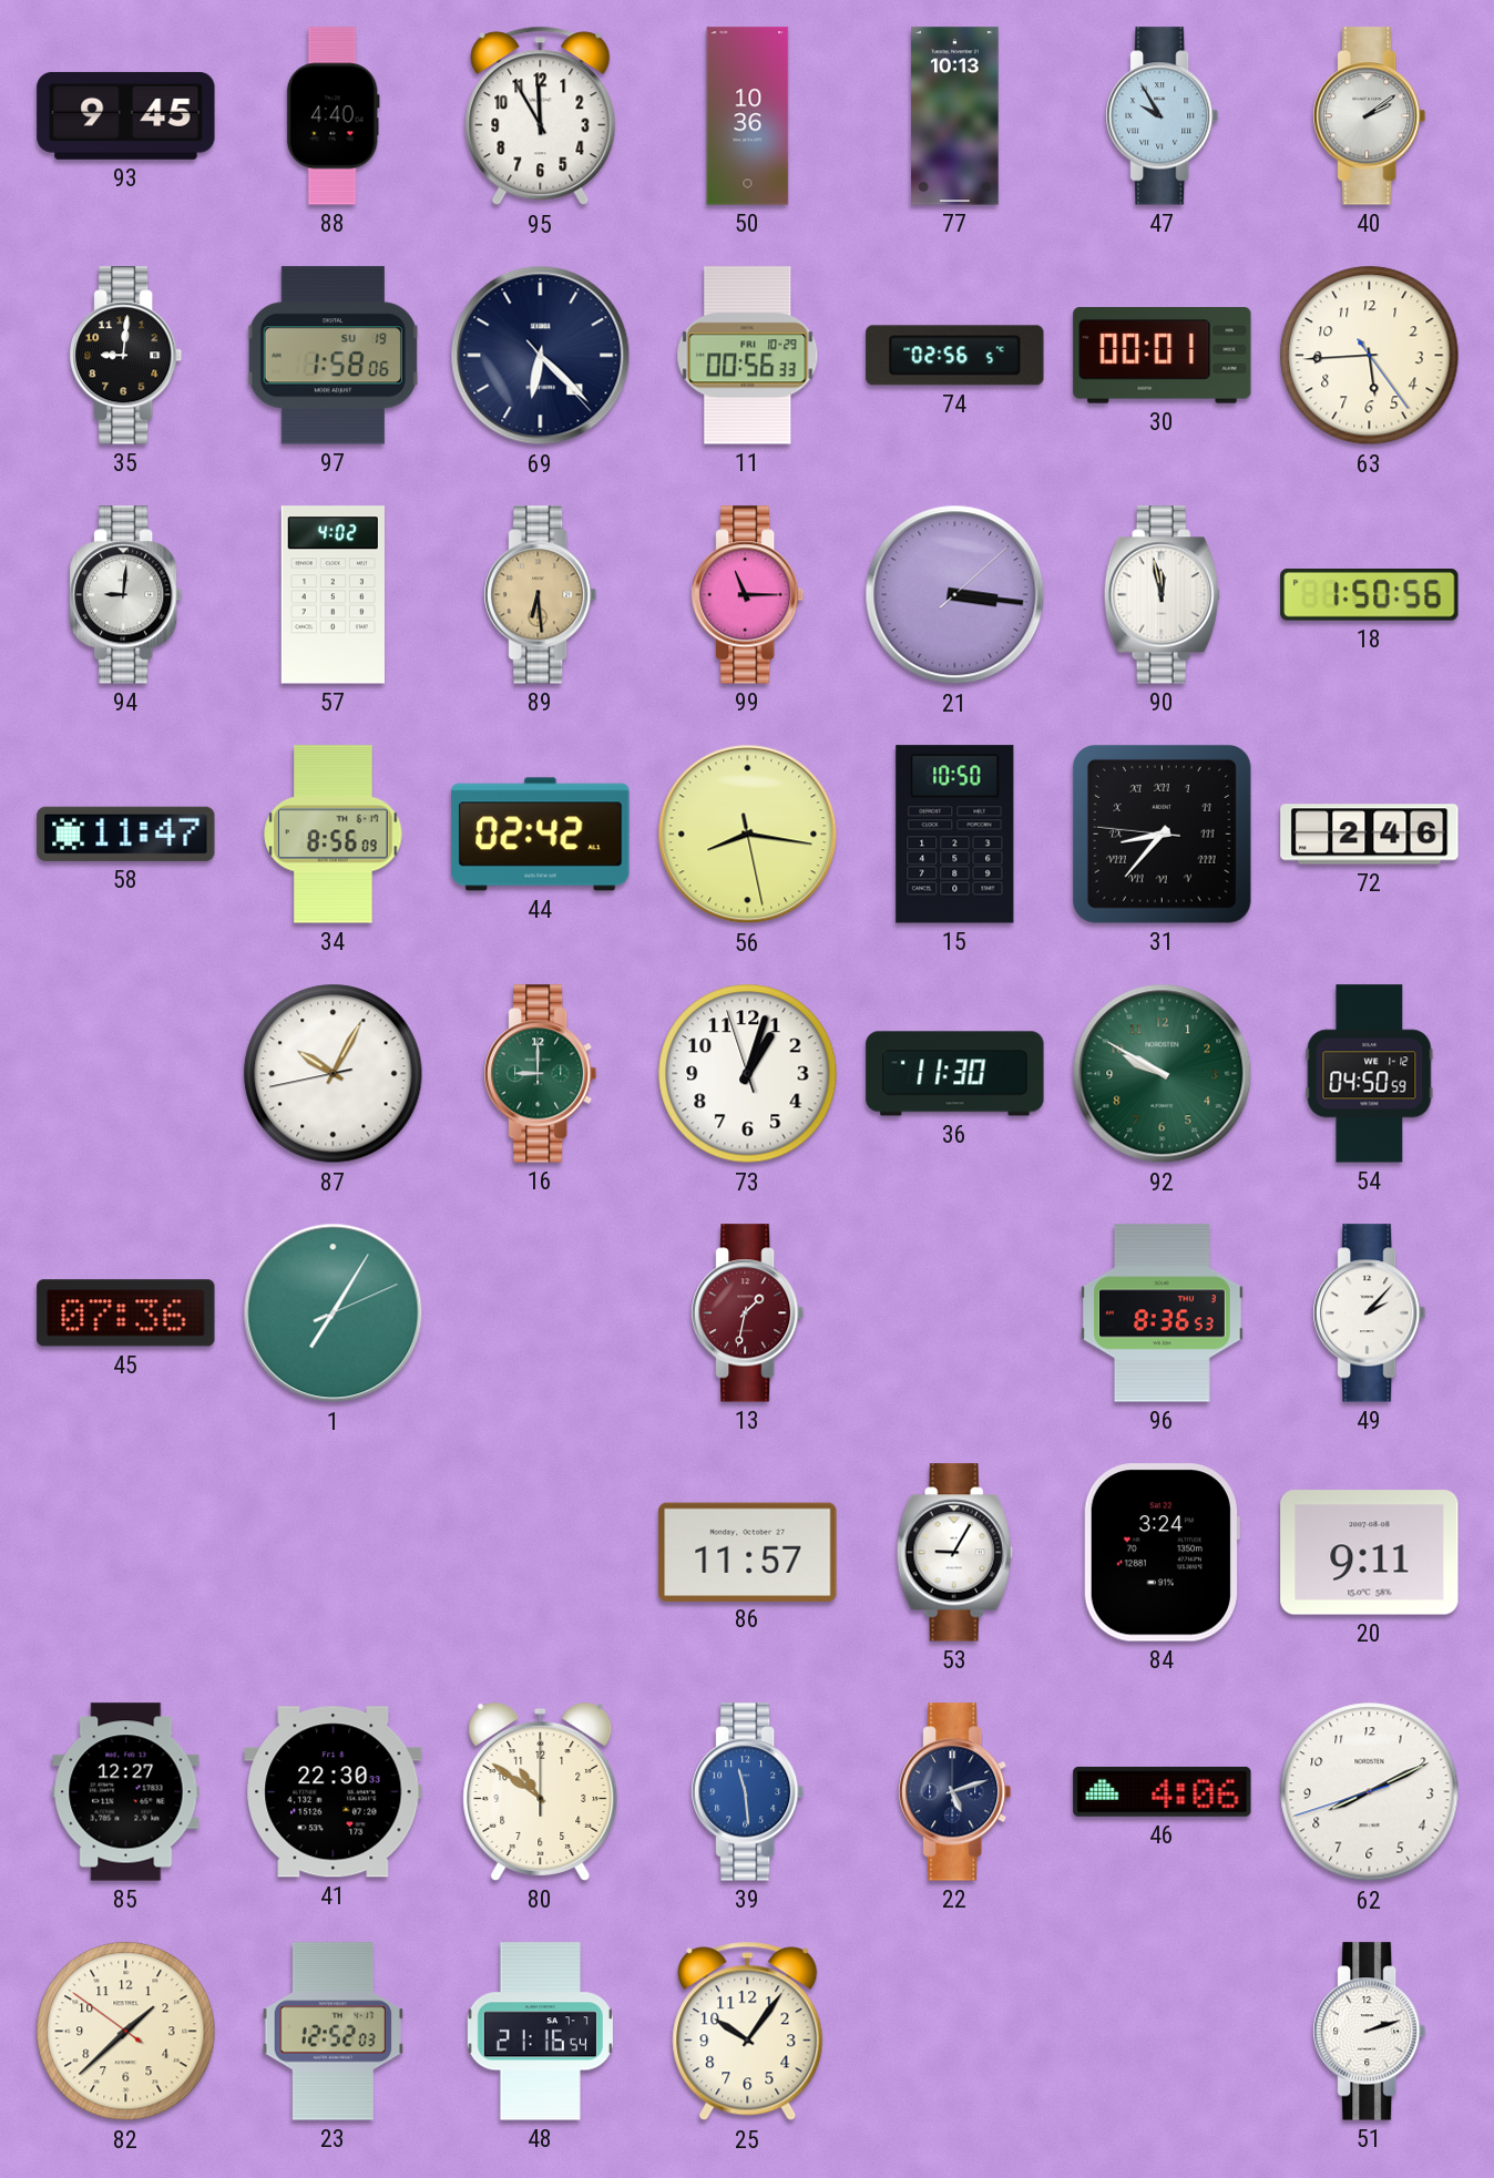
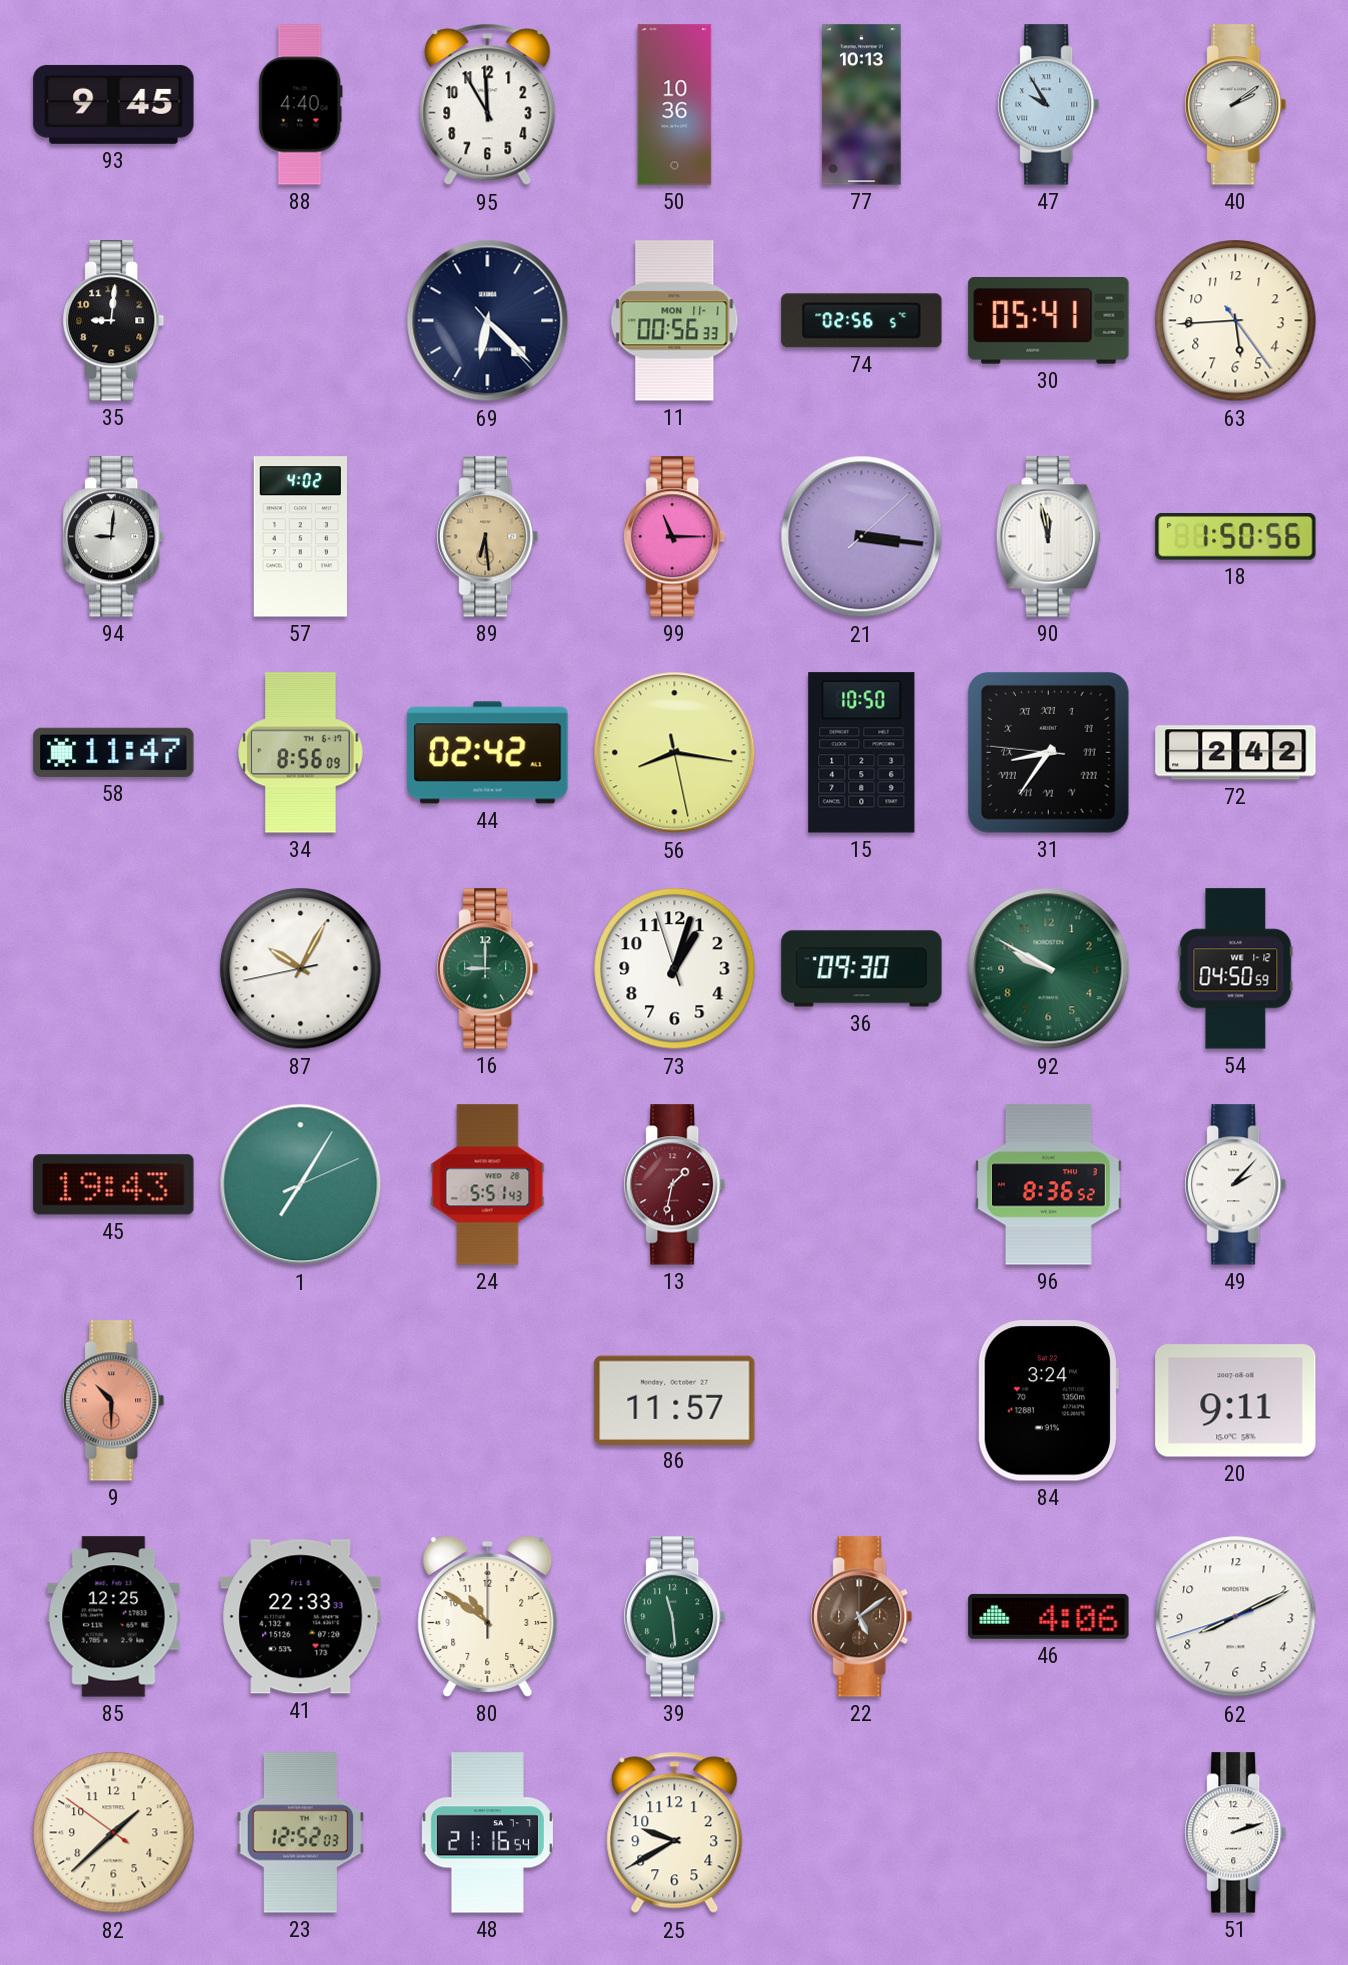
97: 1:58 -> none
11 date: FRI 10-29 -> MON 11-1
30: 00:01 -> 05:41
31: 8:36 -> 8:35
72: 2:46 -> 2:42
36: 11:30 -> 09:30
45: 07:36 -> 19:43
24: none -> 5:51
96: 8:36:53 -> 8:36:52
9: none -> 10:30
53: 9:05 -> none
85: 12:27 -> 12:25
41: 22:30 -> 22:33
39 dial: blue -> green
22: 5:12 -> 5:09
22 dial: navy -> brown
25: 10:06 -> 9:40
